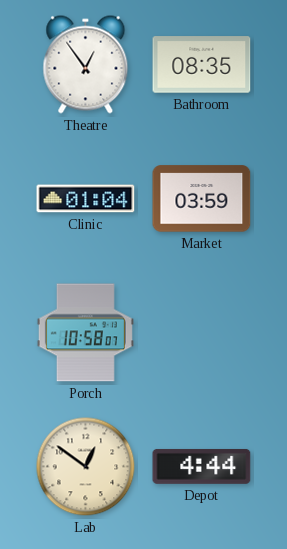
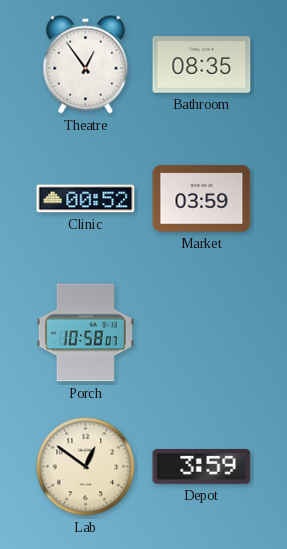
Clinic: 01:04 -> 00:52
Depot: 4:44 -> 3:59
